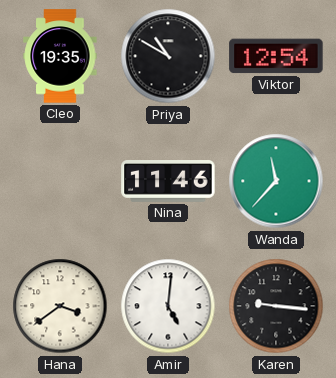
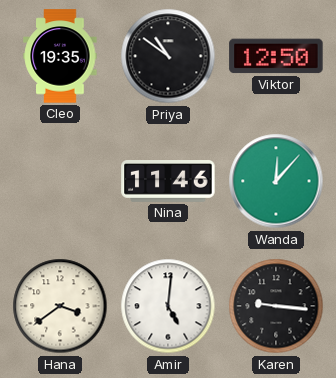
Priya: 10:50 -> 10:51
Viktor: 12:54 -> 12:50
Wanda: 11:37 -> 12:07
